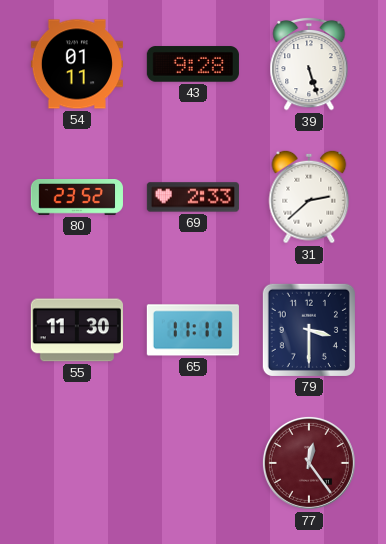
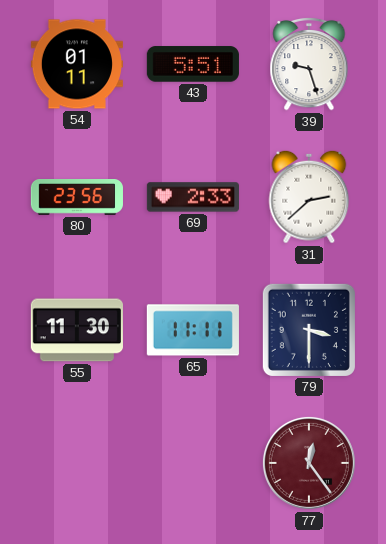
43: 9:28 -> 5:51
39: 5:27 -> 9:27
80: 23:52 -> 23:56
